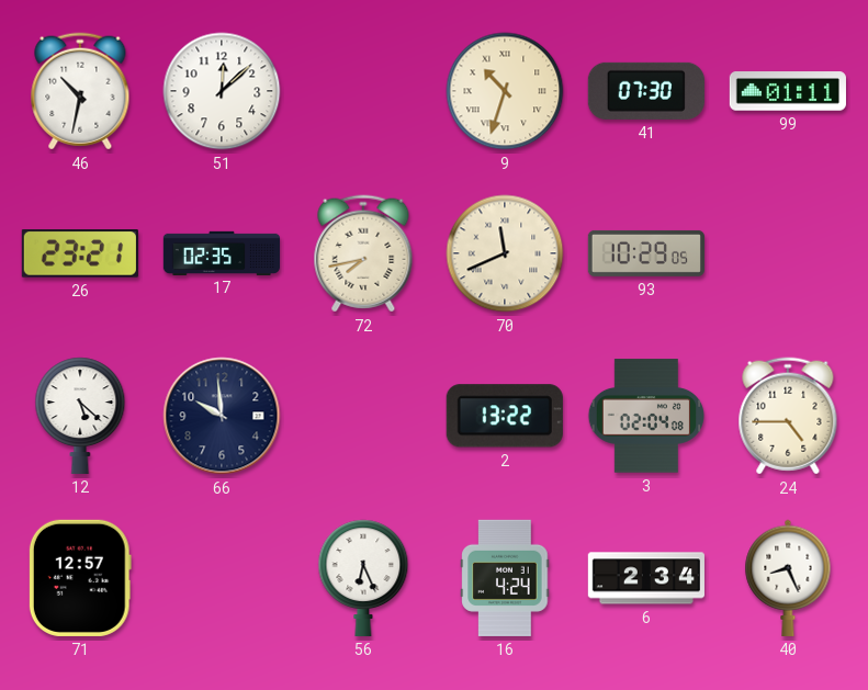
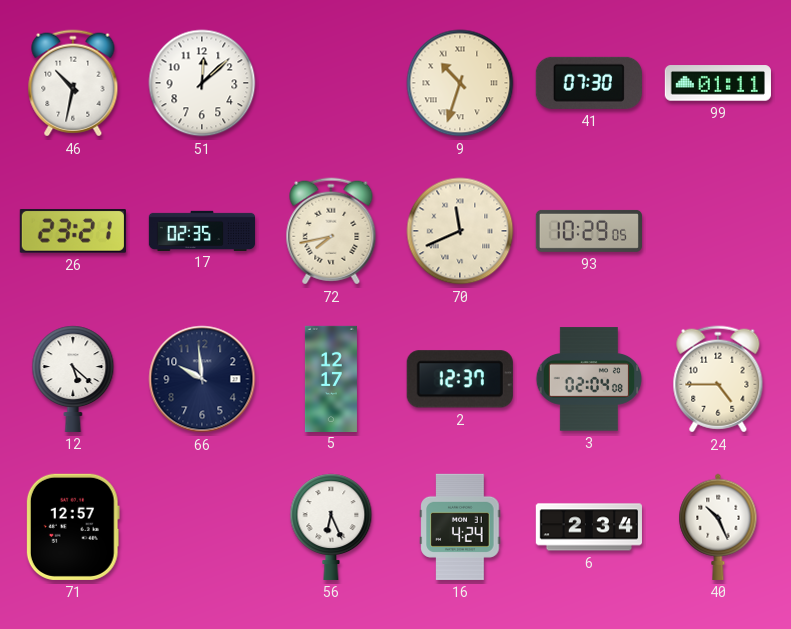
5: none -> 12:17
2: 13:22 -> 12:37
40: 8:26 -> 10:26
